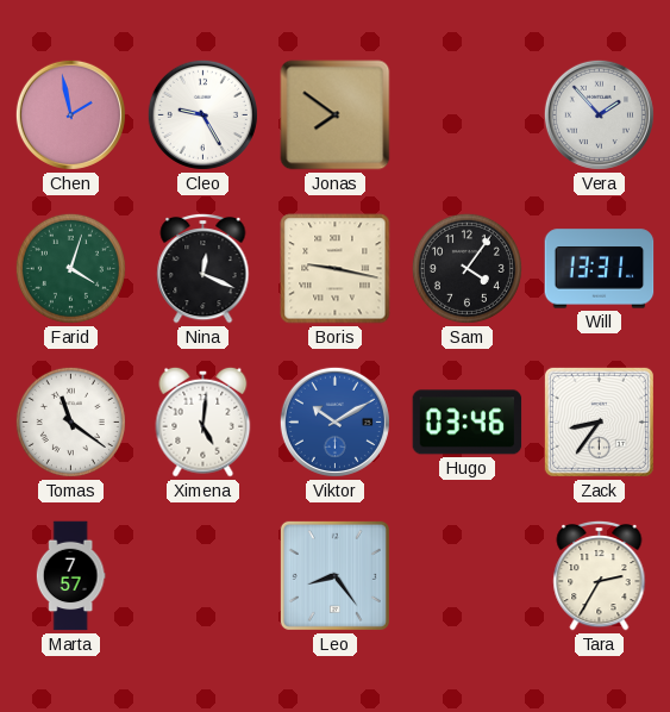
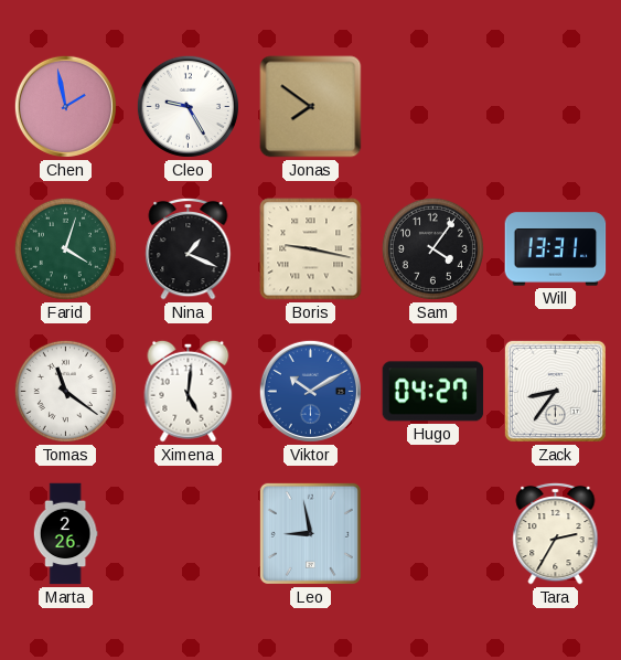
Vera: 1:53 -> none
Nina: 12:19 -> 1:19
Hugo: 03:46 -> 04:27
Marta: 7:57 -> 2:26
Leo: 8:24 -> 8:58
